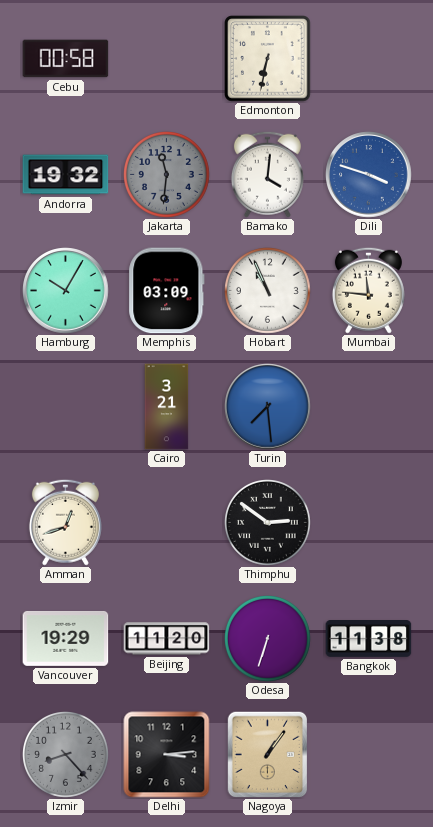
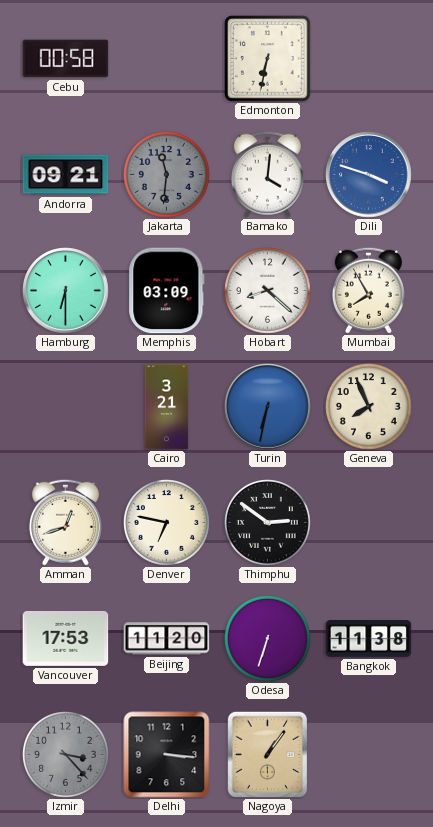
Andorra: 19:32 -> 09:21
Hamburg: 10:05 -> 6:30
Hobart: 10:56 -> 8:22
Mumbai: 11:46 -> 7:55
Turin: 7:29 -> 6:32
Geneva: none -> 7:56
Denver: none -> 6:47
Vancouver: 19:29 -> 17:53
Izmir: 8:23 -> 3:23
Delhi: 3:14 -> 3:16
